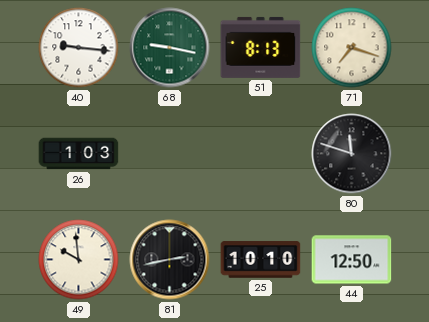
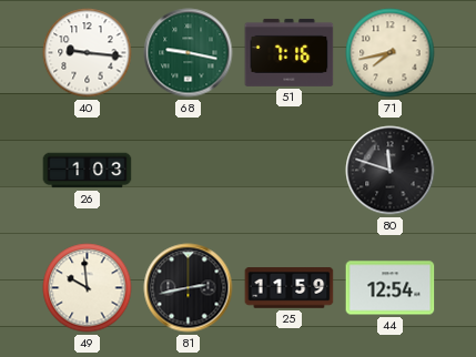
51: 8:13 -> 7:16
71: 7:18 -> 7:43
25: 10:10 -> 11:59
44: 12:50 -> 12:54
